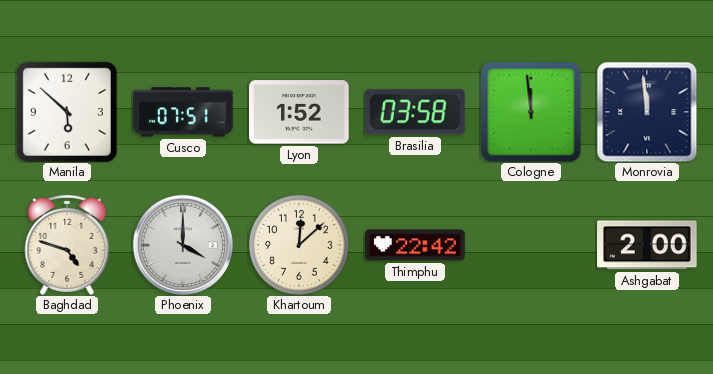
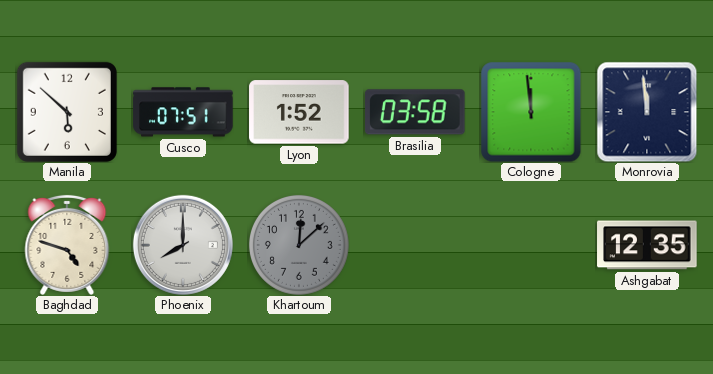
Phoenix: 4:00 -> 8:00
Khartoum dial: cream -> grey
Thimphu: 22:42 -> none
Ashgabat: 2:00 -> 12:35
